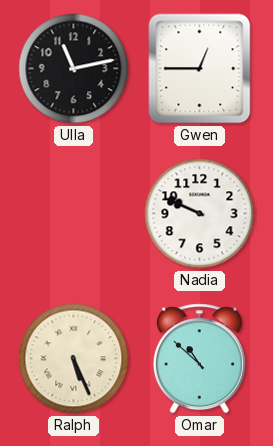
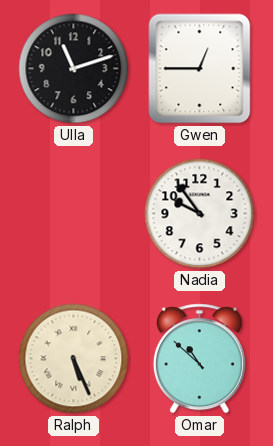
Ulla: 11:13 -> 11:12
Nadia: 9:49 -> 9:54
